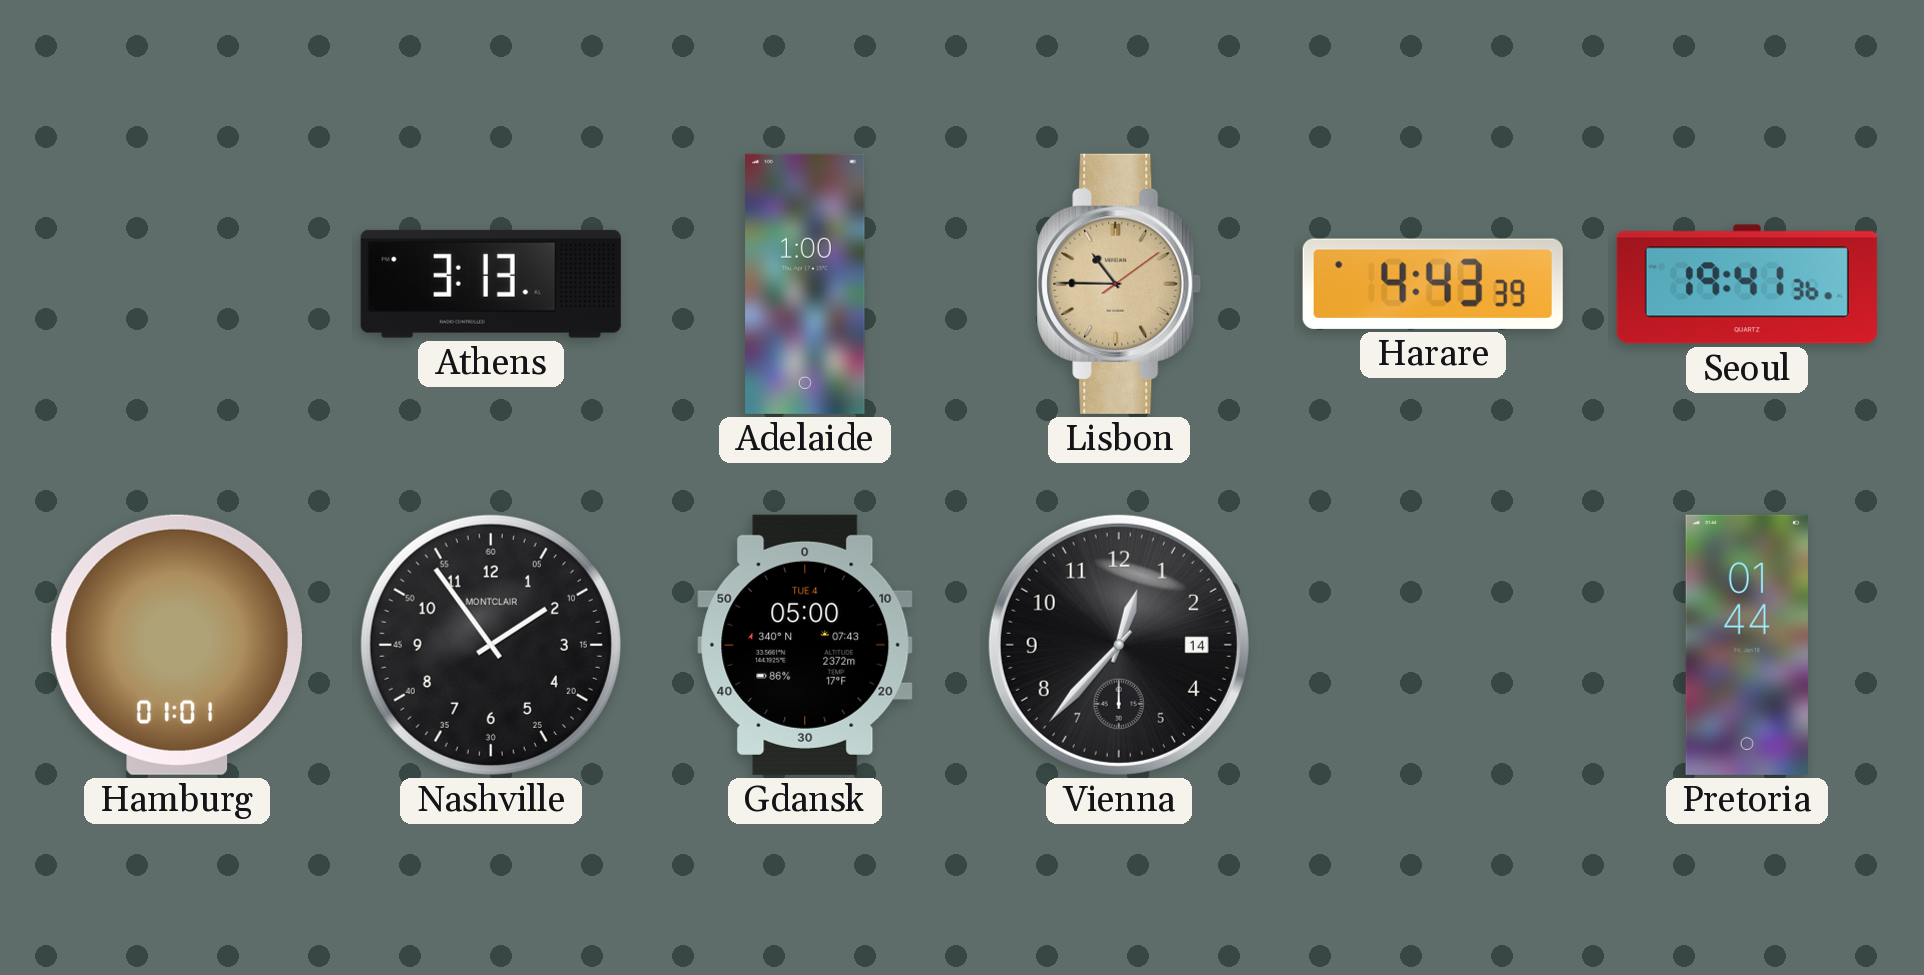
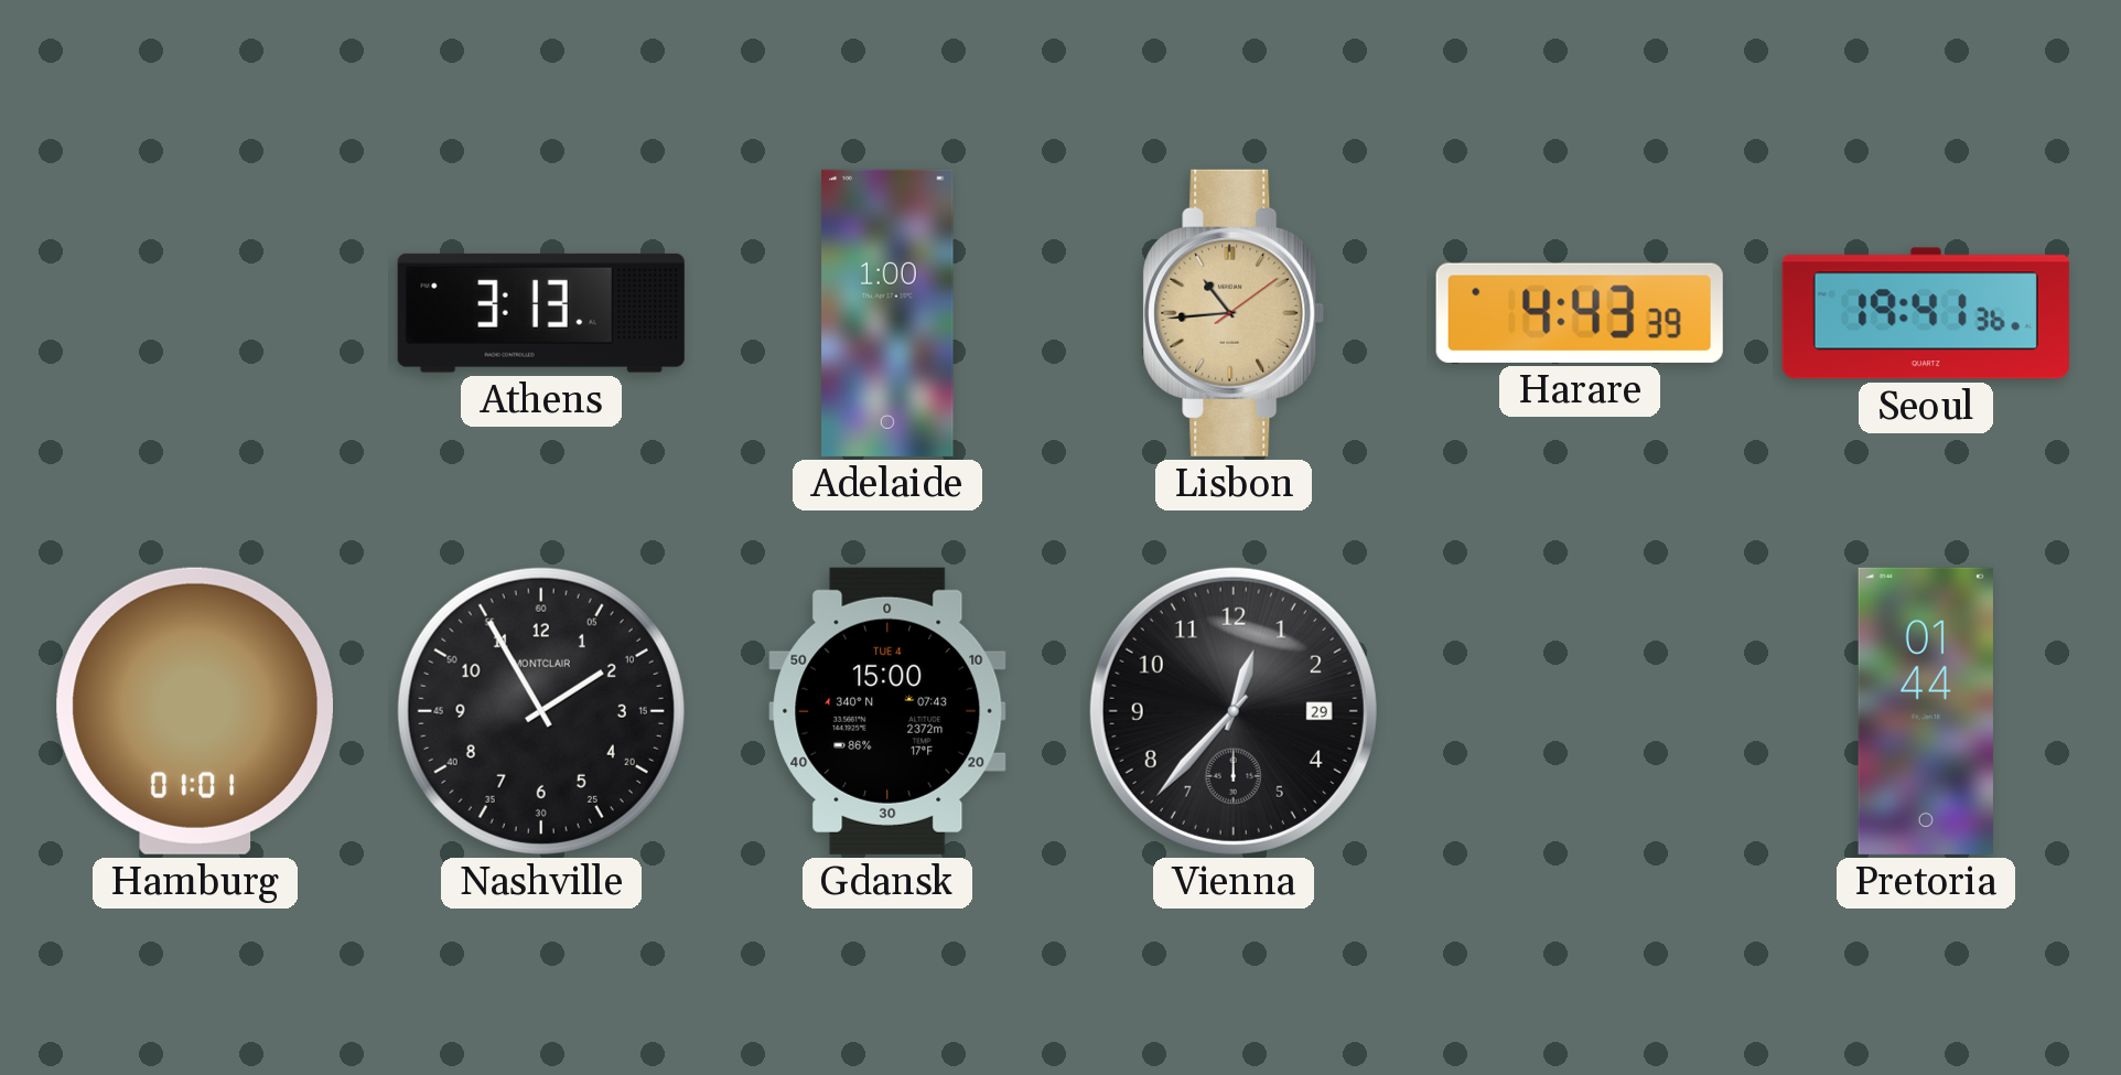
Lisbon: 10:45 -> 10:44
Nashville: 1:54 -> 1:55
Gdansk: 05:00 -> 15:00
Vienna date: 14 -> 29
